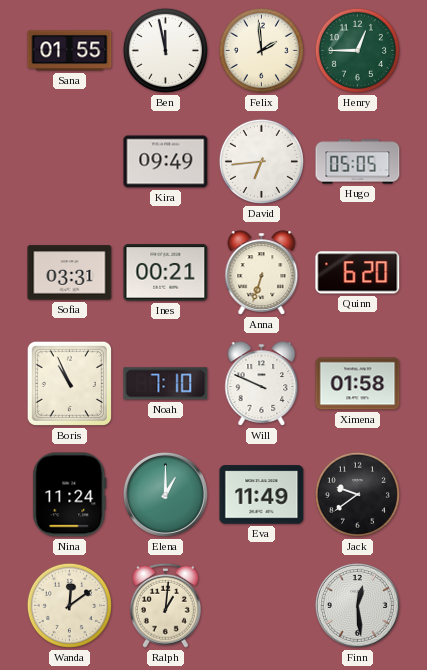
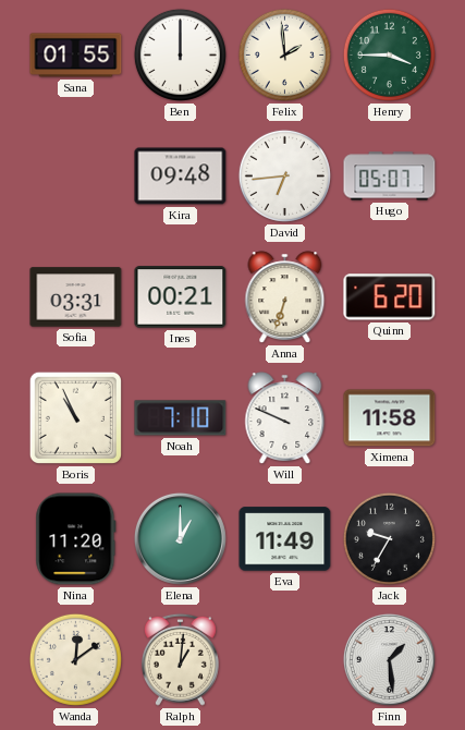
Ben: 11:58 -> 12:00
Henry: 12:45 -> 3:45
Kira: 09:49 -> 09:48
Hugo: 05:05 -> 05:07
Ximena: 01:58 -> 11:58
Nina: 11:24 -> 11:20
Jack: 9:39 -> 9:35
Finn: 12:29 -> 1:29
